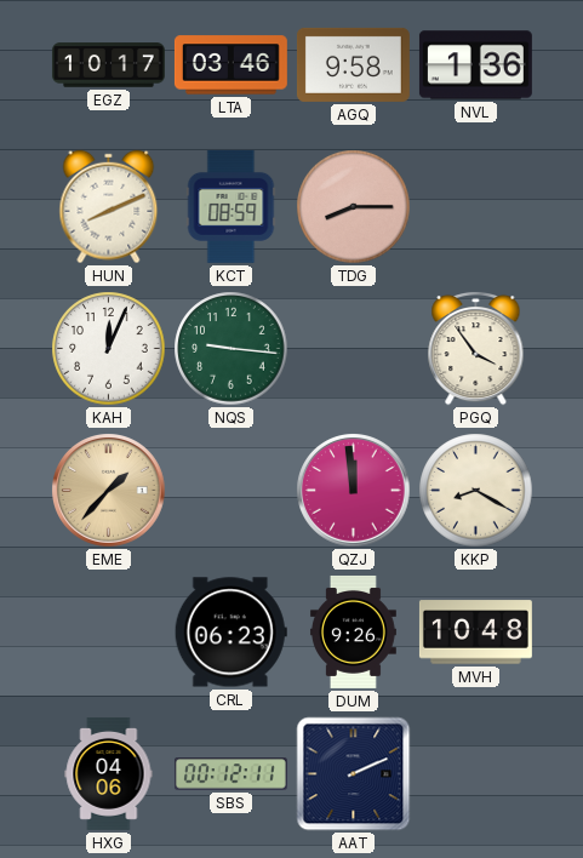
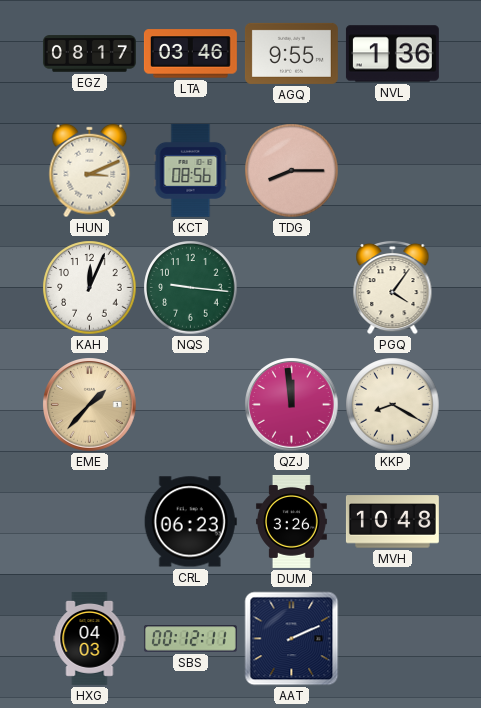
EGZ: 10:17 -> 08:17
AGQ: 9:58 -> 9:55
HUN: 8:11 -> 3:11
KCT: 08:59 -> 08:56
PGQ: 3:54 -> 4:06
DUM: 9:26 -> 3:26
HXG: 04:06 -> 04:03
